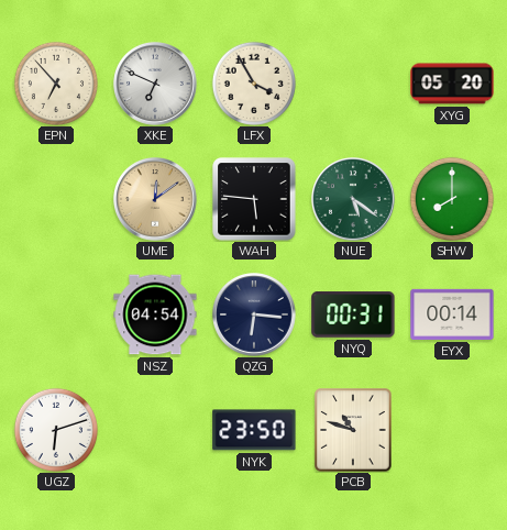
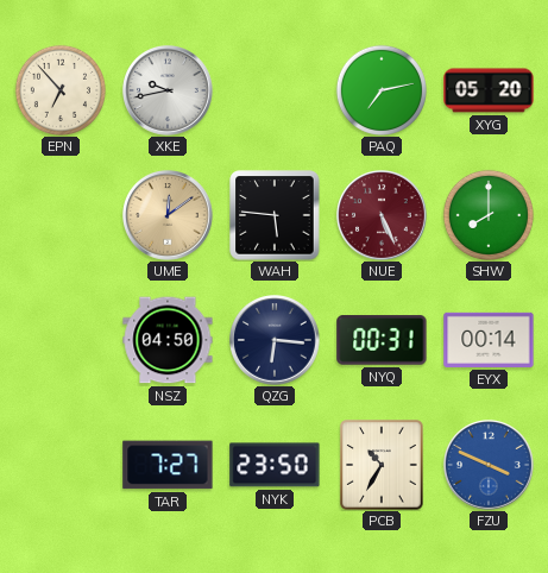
XKE: 6:49 -> 9:43
LFX: 3:55 -> none
PAQ: none -> 7:13
NUE: 5:21 -> 5:26
NUE dial: green -> burgundy
NSZ: 04:54 -> 04:50
UGZ: 6:12 -> none
TAR: none -> 7:27
PCB: 10:48 -> 10:35
FZU: none -> 3:49
